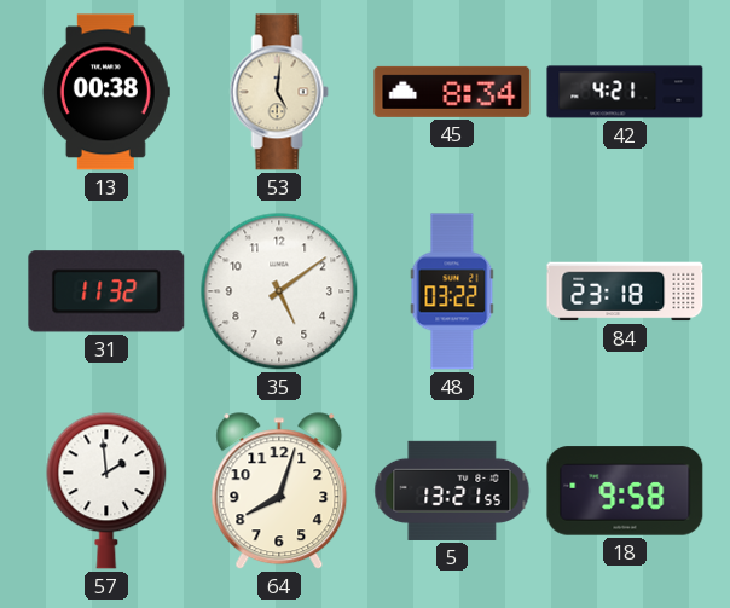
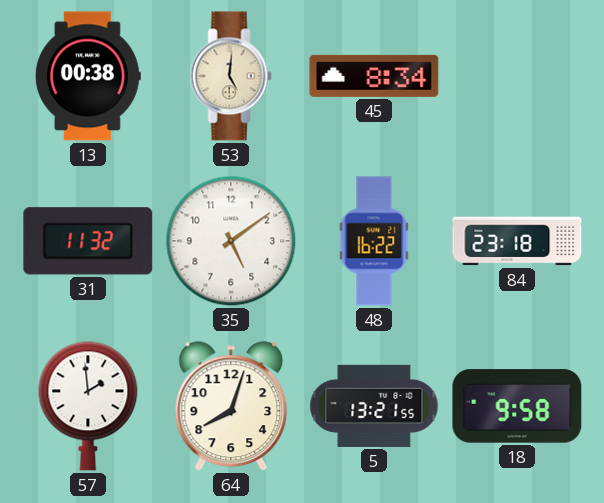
42: 4:21 -> none
48: 03:22 -> 16:22
